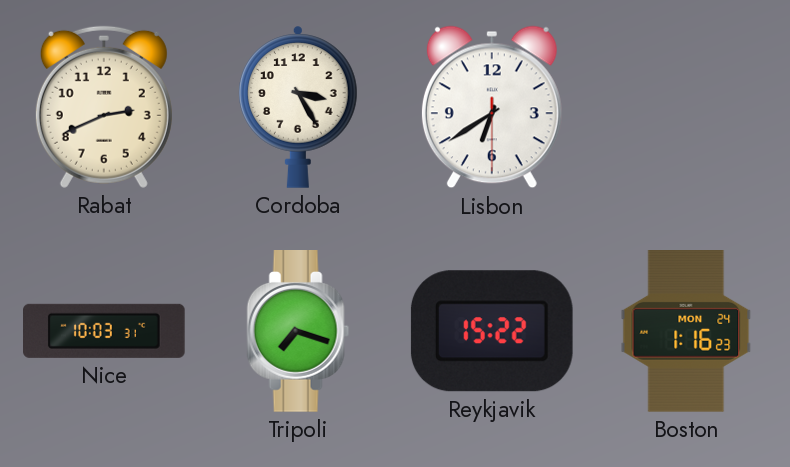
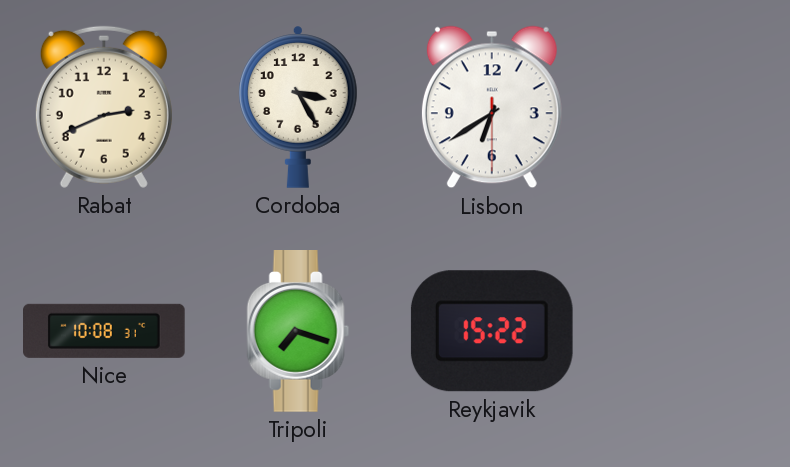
Nice: 10:03 -> 10:08
Boston: 1:16 -> none
